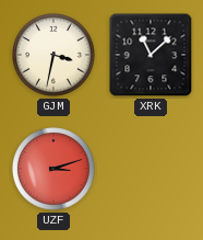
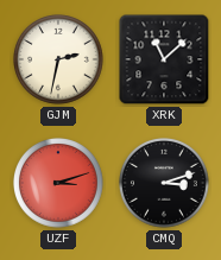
GJM: 3:32 -> 2:32
CMQ: none -> 3:12
